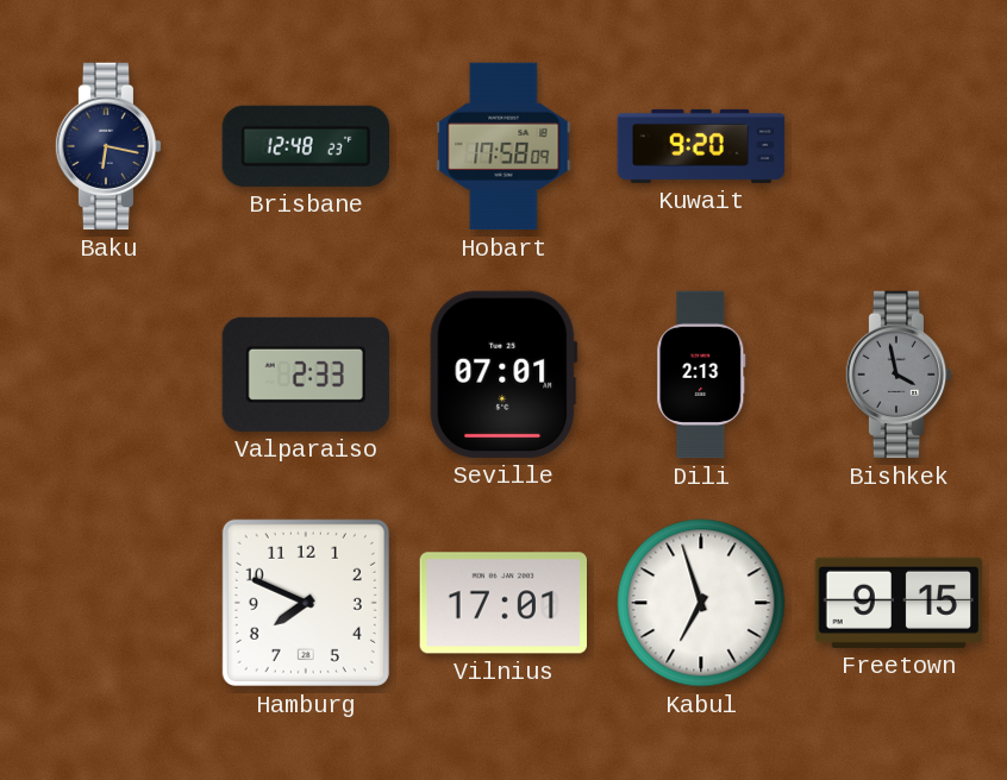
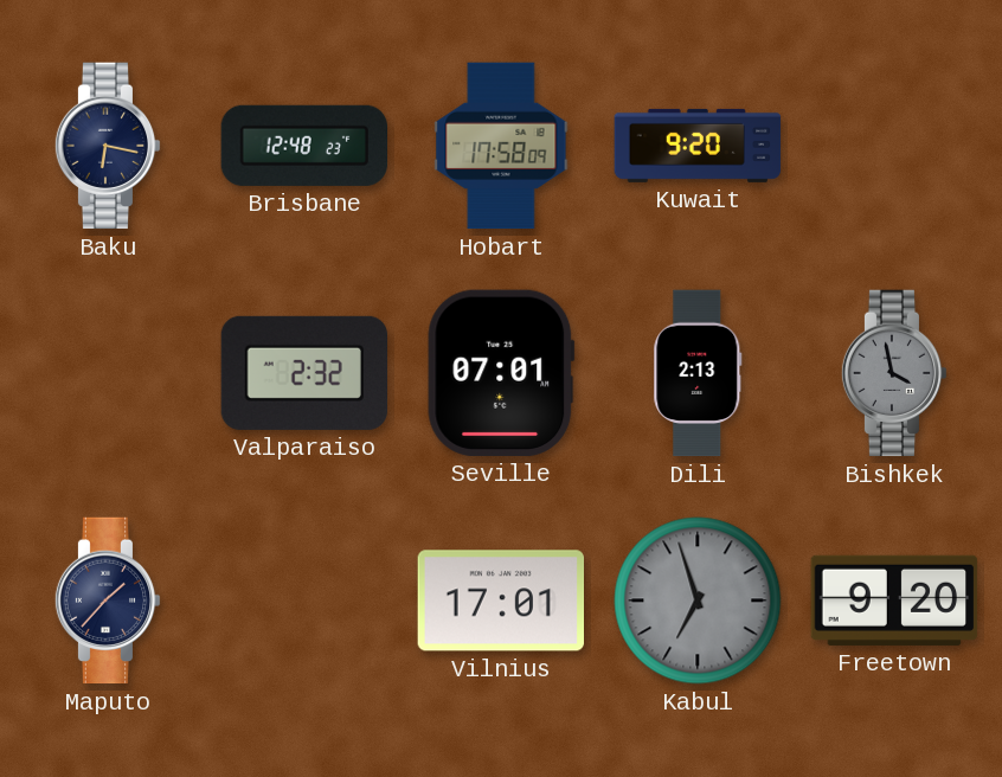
Valparaiso: 2:33 -> 2:32
Maputo: none -> 1:37
Hamburg: 7:49 -> none
Kabul dial: white -> grey
Freetown: 9:15 -> 9:20
